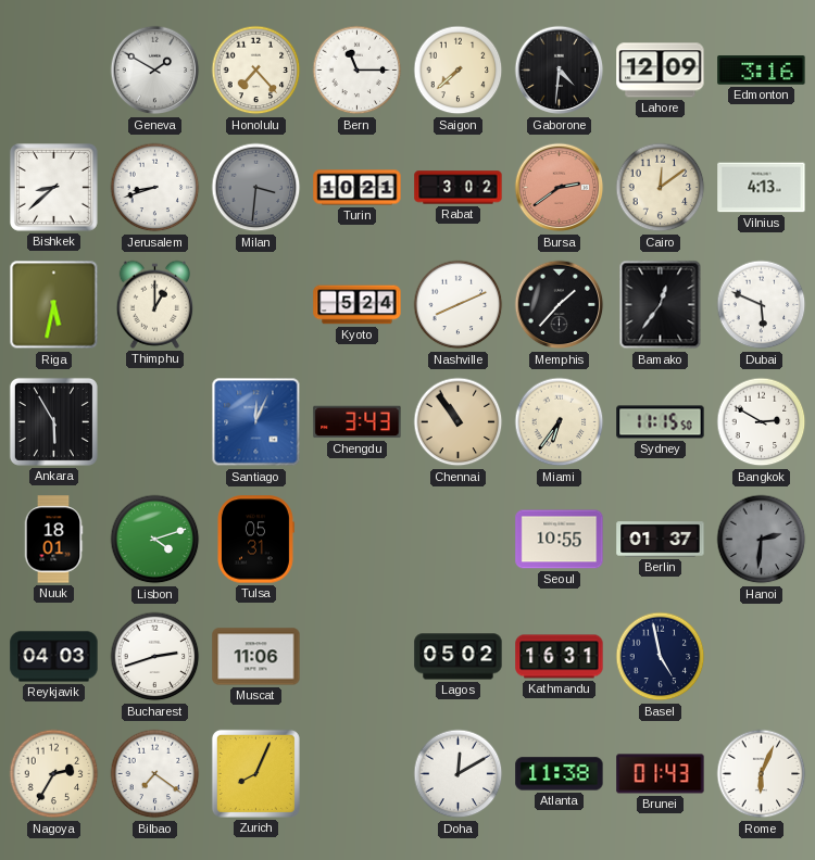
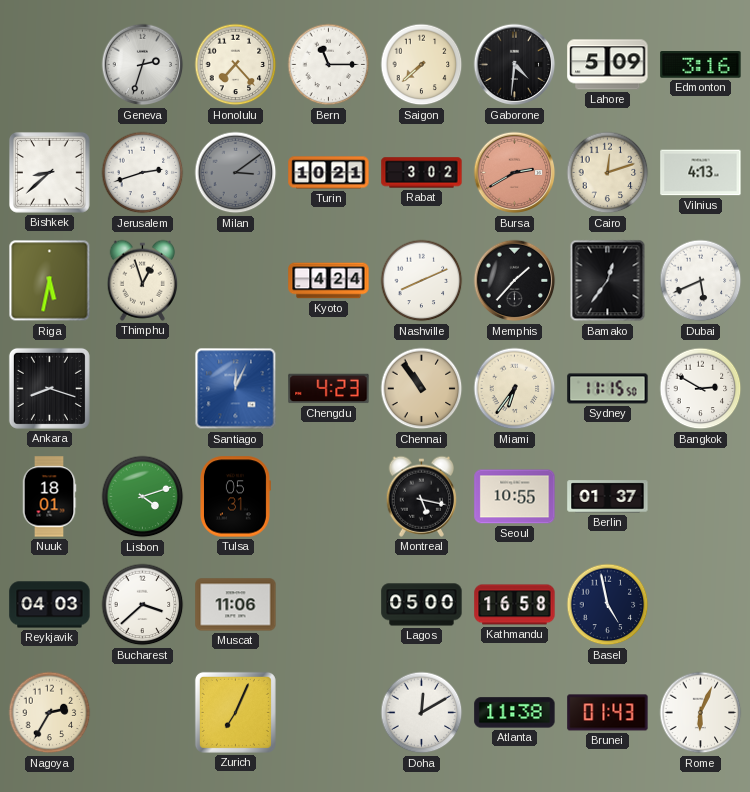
Geneva: 1:50 -> 2:33
Lahore: 12:09 -> 5:09
Jerusalem: 8:42 -> 2:42
Milan: 3:31 -> 3:09
Bursa: 2:39 -> 2:40
Cairo: 12:09 -> 12:12
Thimphu: 1:00 -> 12:57
Kyoto: 5:24 -> 4:24
Dubai: 5:49 -> 5:41
Ankara: 5:55 -> 8:18
Chengdu: 3:43 -> 4:23
Montreal: none -> 5:17
Hanoi: 2:31 -> none
Bucharest: 2:42 -> 3:38
Lagos: 05:02 -> 05:00
Kathmandu: 16:31 -> 16:58
Bilbao: 7:21 -> none
Zurich: 8:04 -> 7:04
